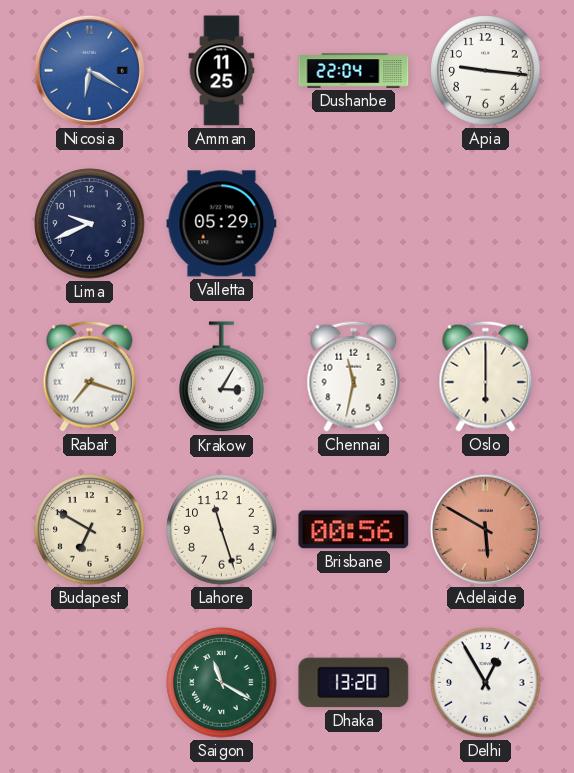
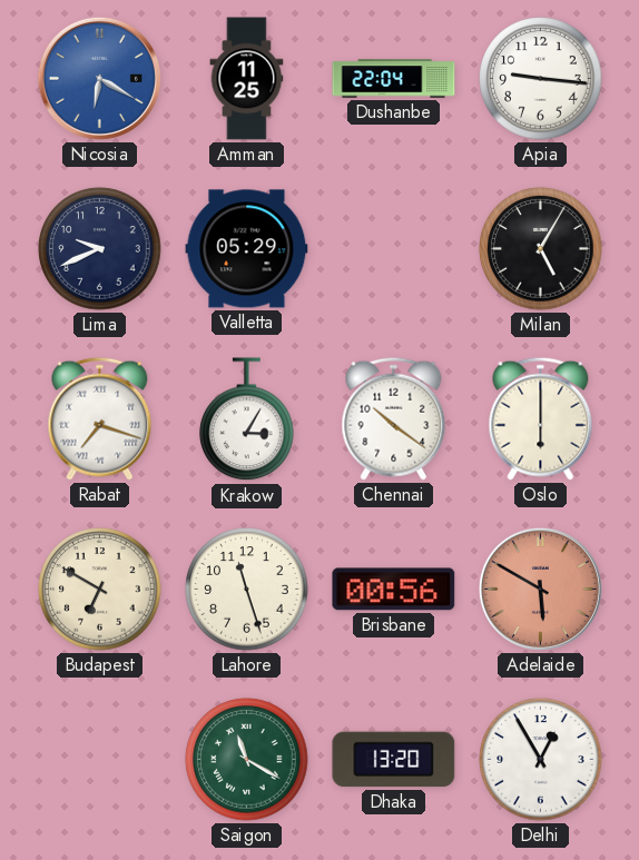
Milan: none -> 5:05
Chennai: 11:32 -> 10:21
